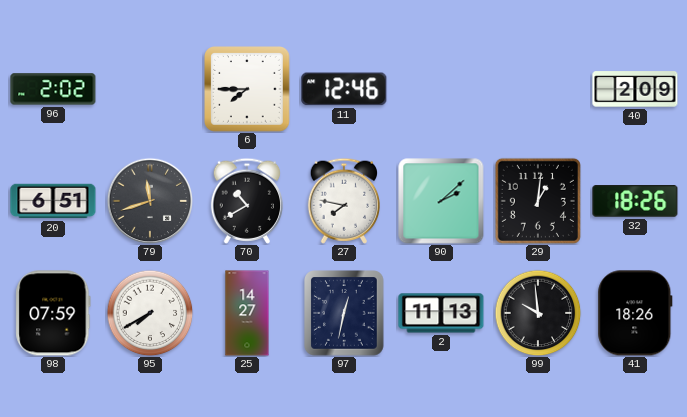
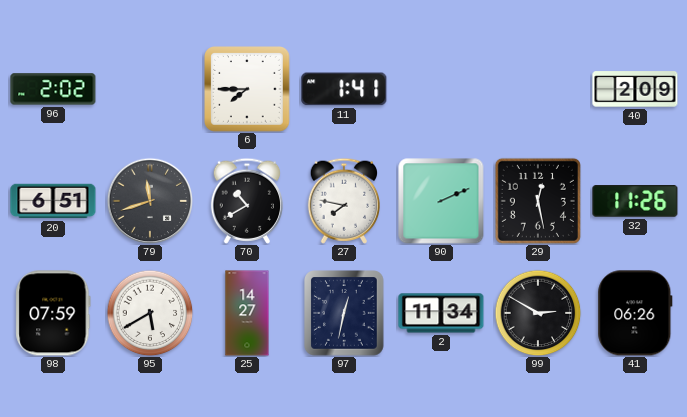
11: 12:46 -> 1:41
90: 2:08 -> 2:11
29: 1:01 -> 12:28
32: 18:26 -> 11:26
95: 7:40 -> 5:40
2: 11:13 -> 11:34
99: 9:59 -> 2:50
41: 18:26 -> 06:26
